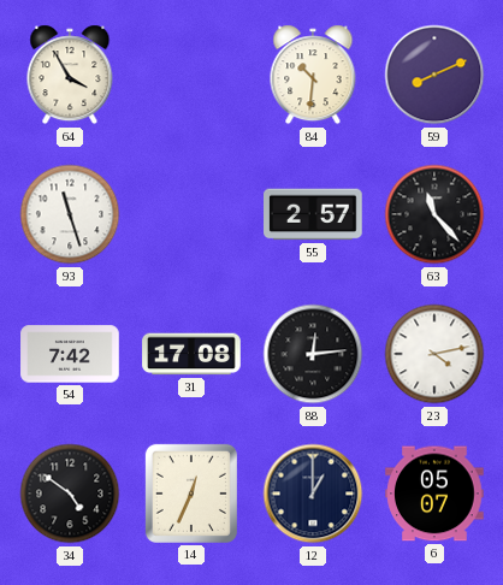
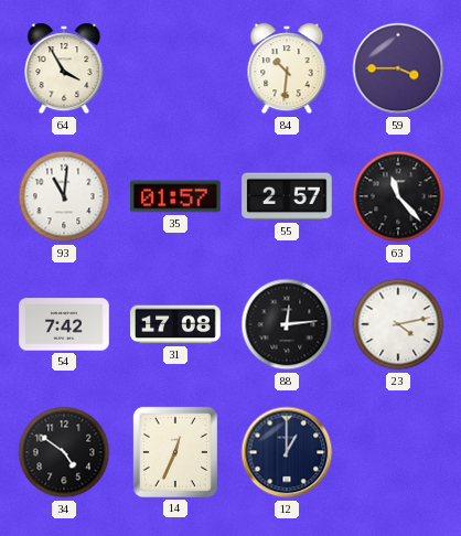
59: 8:11 -> 3:45
93: 11:27 -> 11:01
35: none -> 01:57
6: 05:07 -> none
